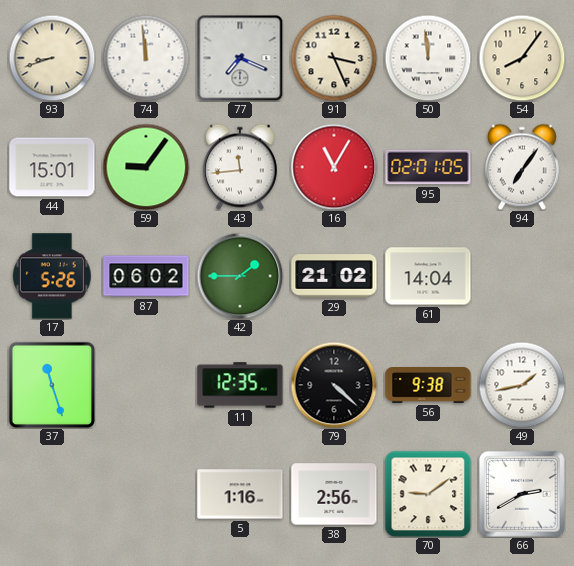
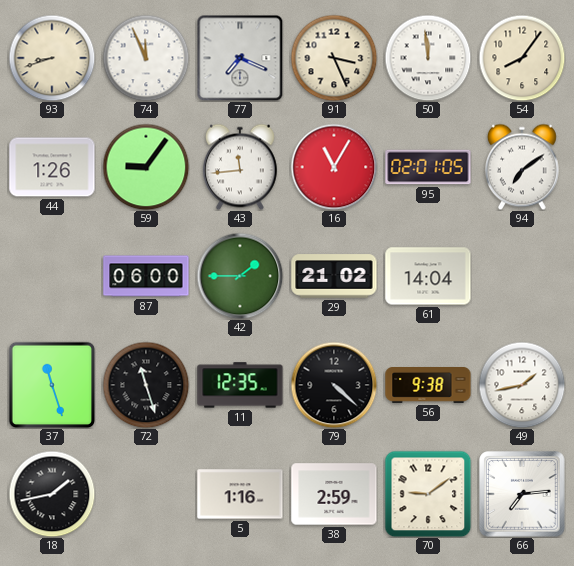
74: 11:59 -> 11:56
44: 15:01 -> 1:26
94: 7:06 -> 7:09
17: 5:26 -> none
87: 06:02 -> 06:00
72: none -> 11:27
18: none -> 1:43
38: 2:56 -> 2:59
66: 2:40 -> 7:14
